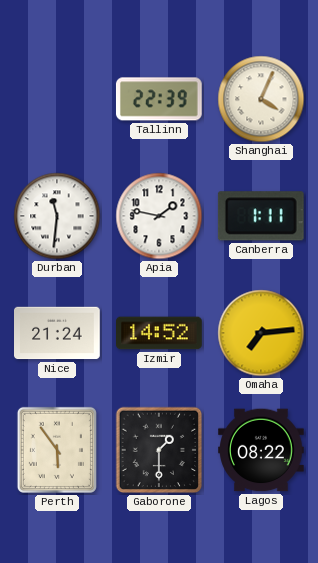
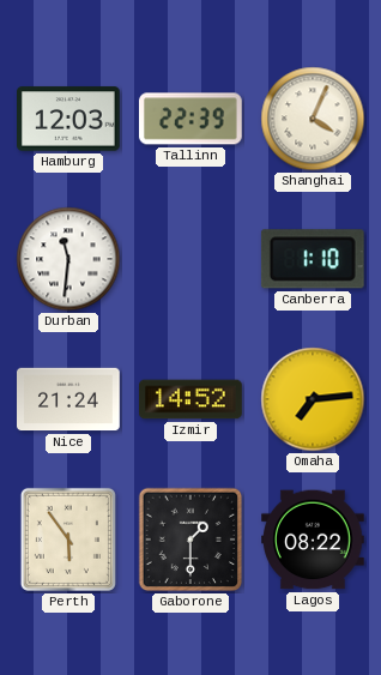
Hamburg: none -> 12:03
Apia: 1:47 -> none
Canberra: 1:11 -> 1:10
